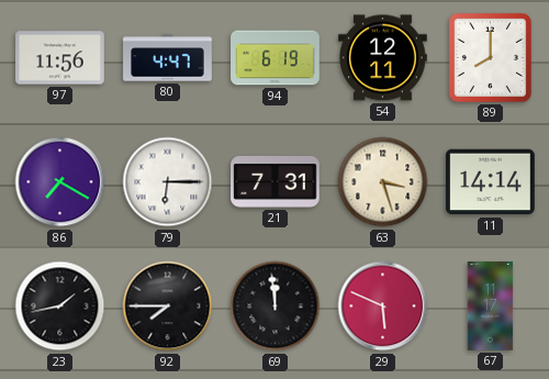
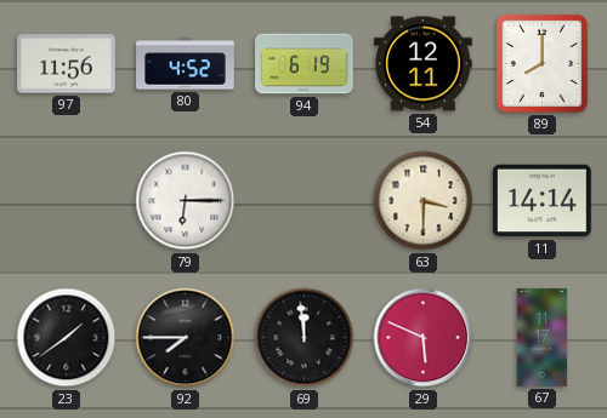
80: 4:47 -> 4:52
86: 7:20 -> none
21: 7:31 -> none
63: 3:27 -> 3:30
23: 1:43 -> 1:39
